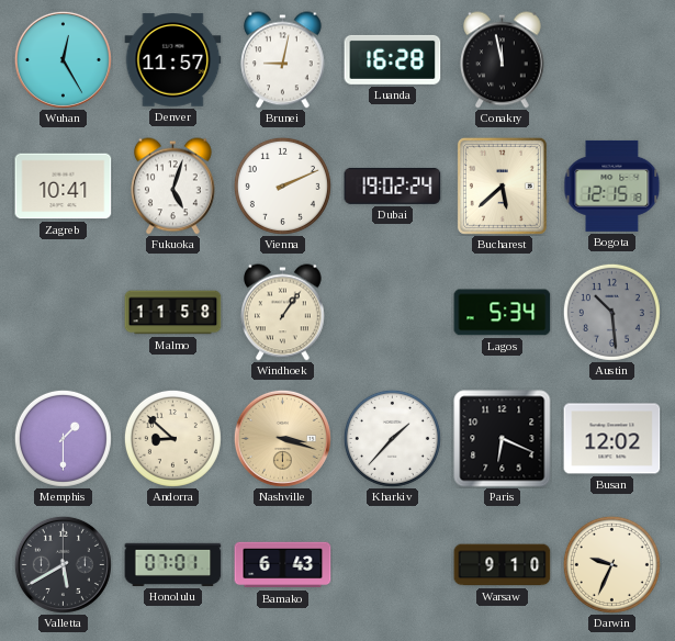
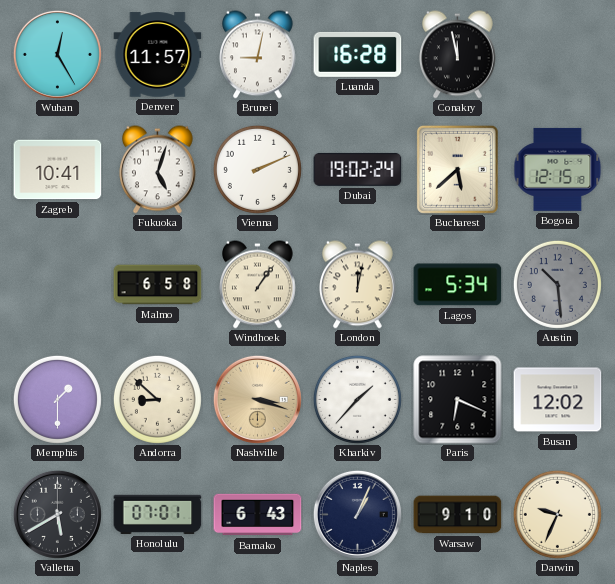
Malmo: 11:58 -> 6:58
London: none -> 12:02
Naples: none -> 1:04
